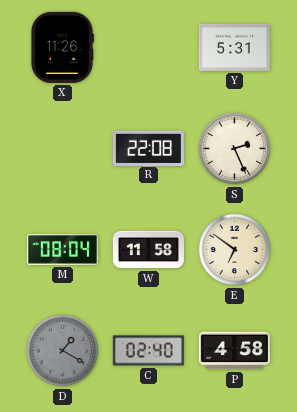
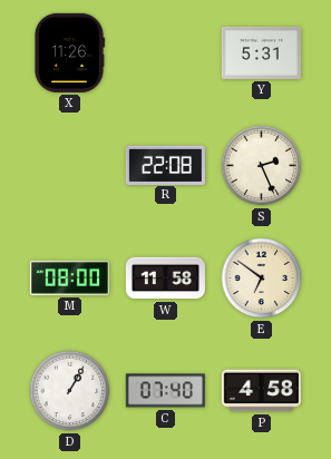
M: 08:04 -> 08:00
D: 1:20 -> 1:05
D dial: grey -> white
C: 02:40 -> 07:40
